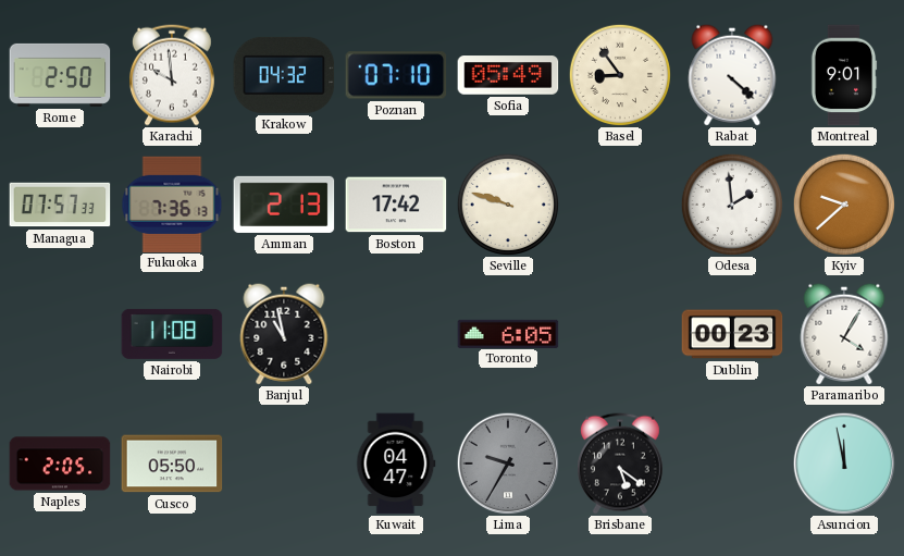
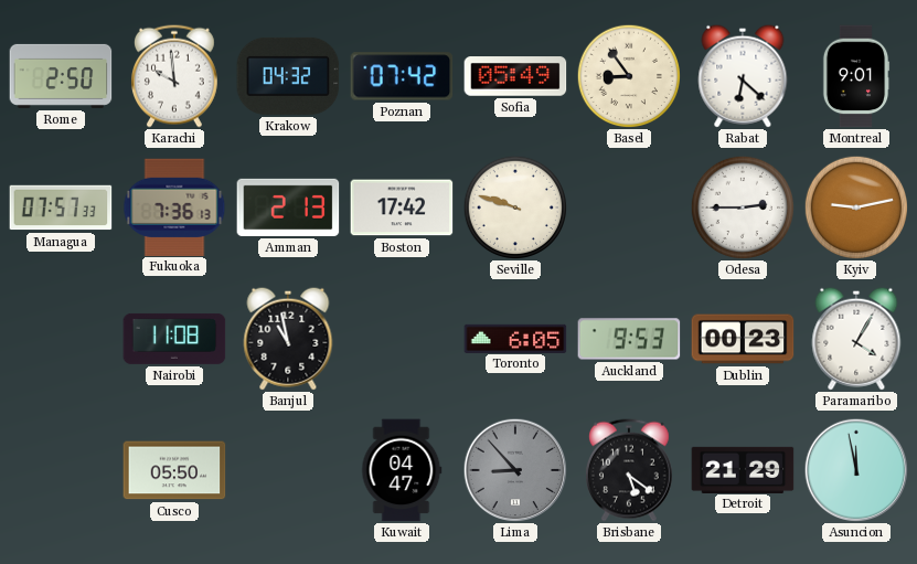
Poznan: 07:10 -> 07:42
Rabat: 4:22 -> 6:22
Odesa: 1:59 -> 2:45
Kyiv: 9:38 -> 9:13
Auckland: none -> 9:53
Naples: 2:05 -> none
Lima: 9:35 -> 8:53
Detroit: none -> 21:29
